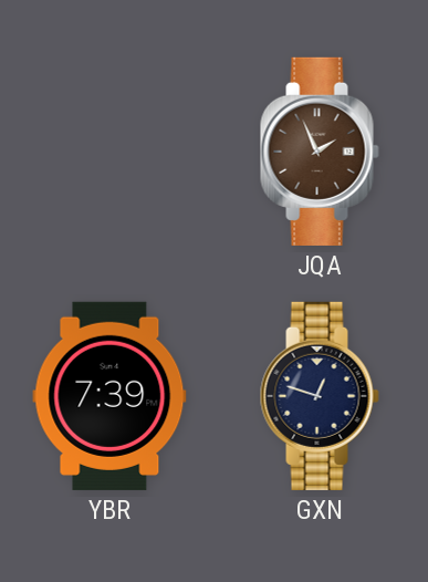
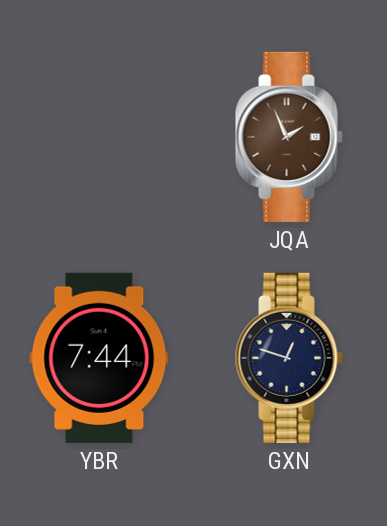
YBR: 7:39 -> 7:44
